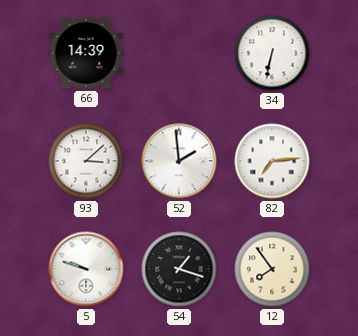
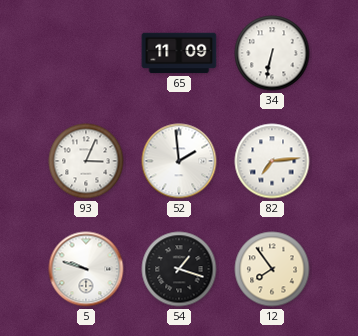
66: 14:39 -> none
65: none -> 11:09
93: 3:08 -> 3:04
